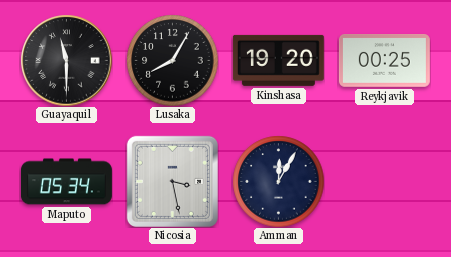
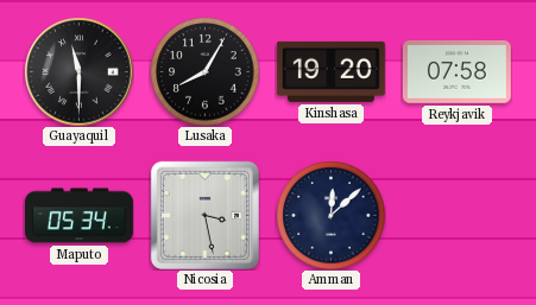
Reykjavik: 00:25 -> 07:58
Amman: 12:05 -> 12:08
